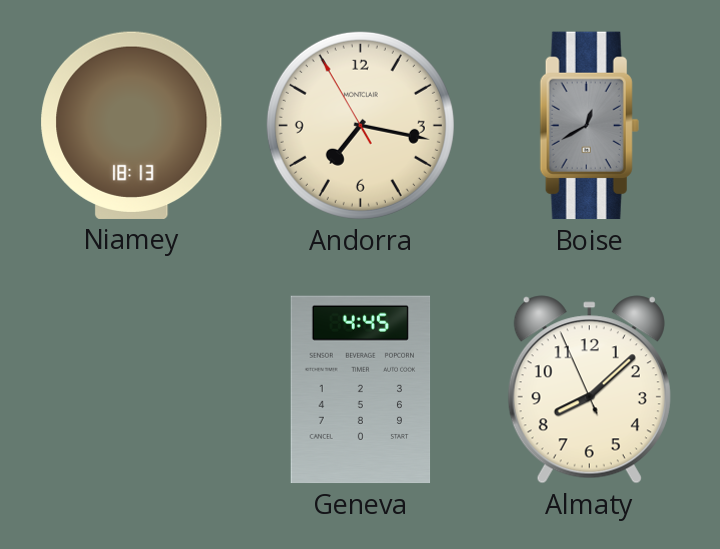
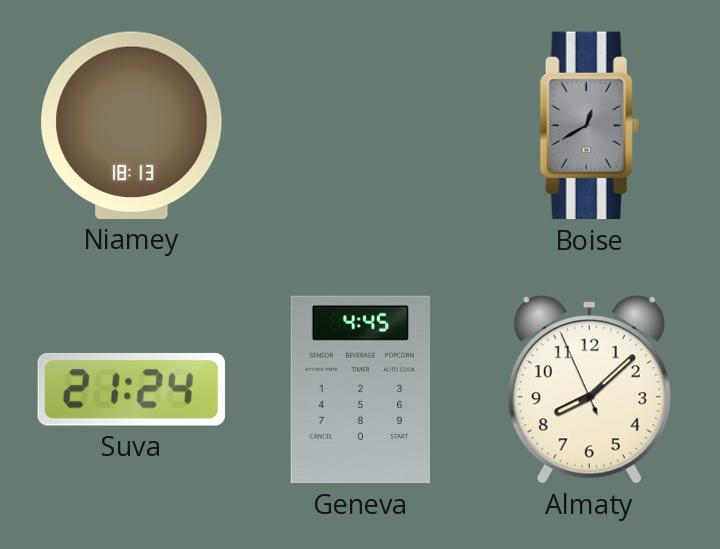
Andorra: 7:16 -> none
Suva: none -> 21:24
